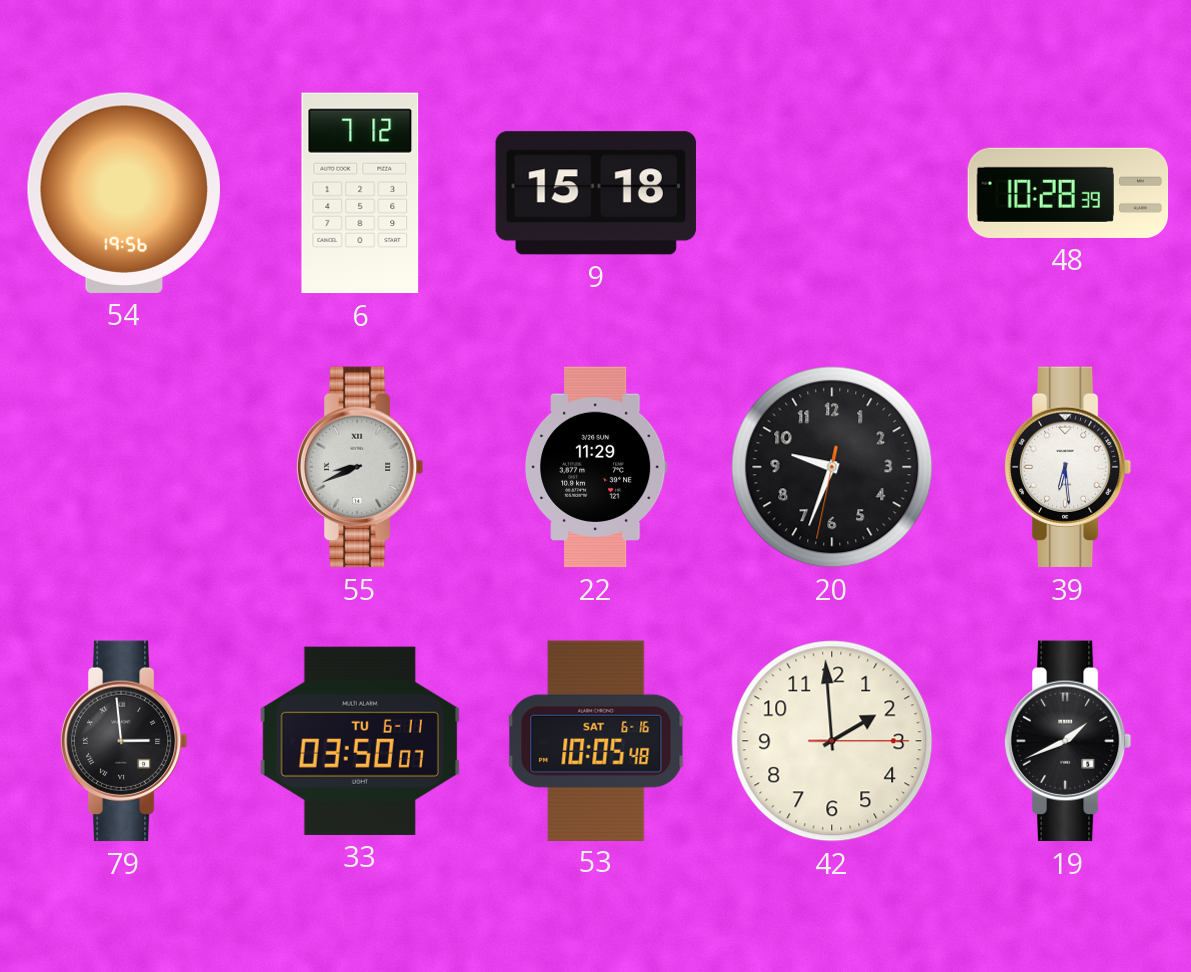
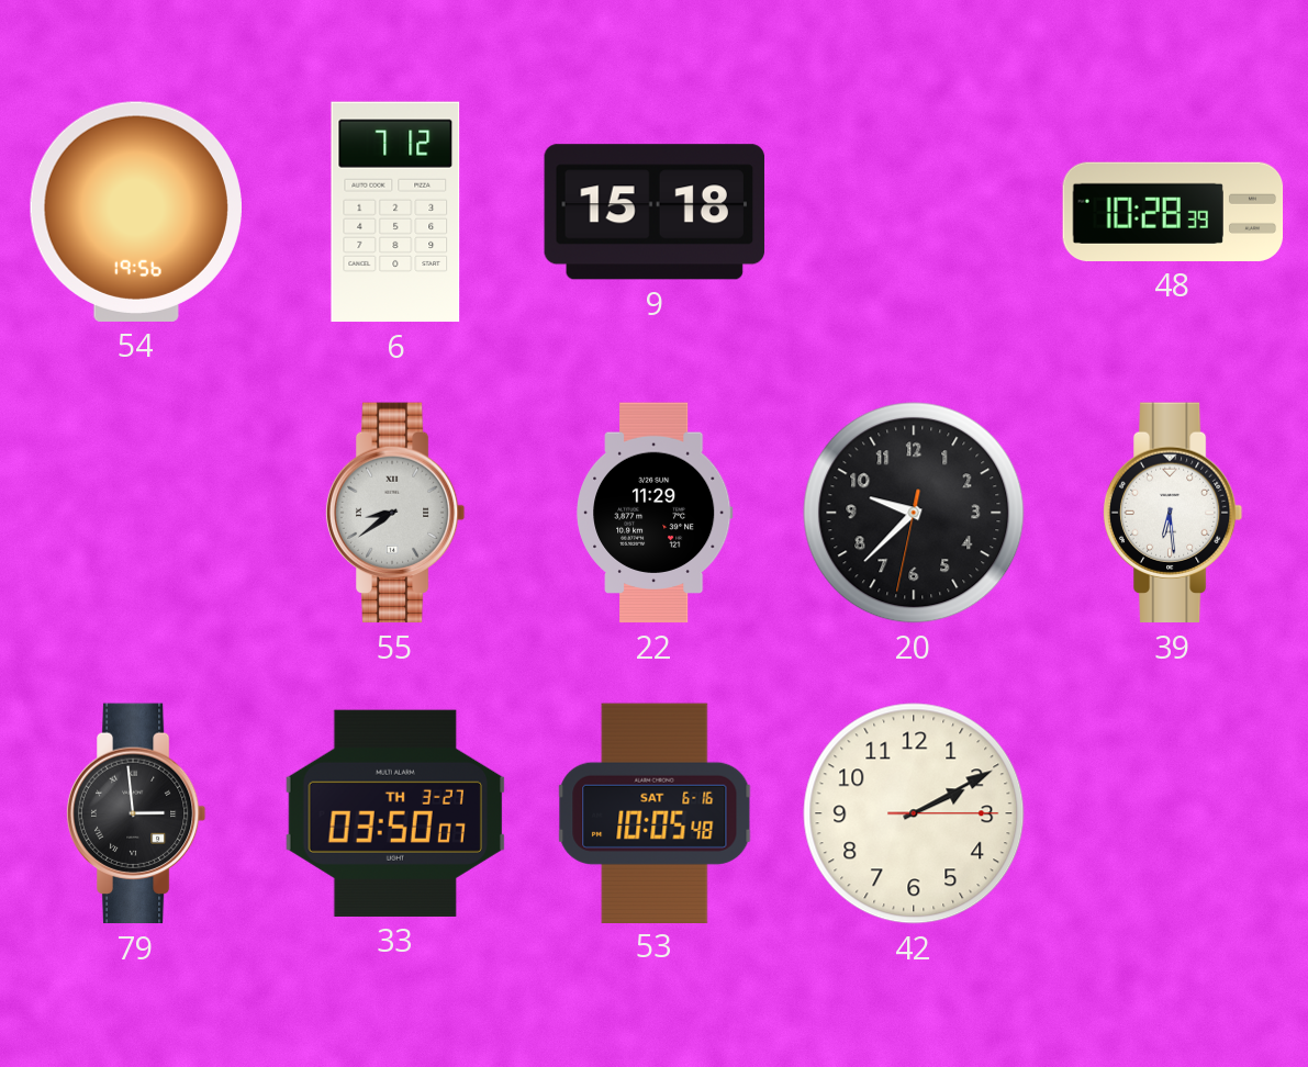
55: 8:41 -> 8:39
20: 9:33 -> 9:37
33 date: TU 6-11 -> TH 3-27
42: 1:59 -> 2:10
19: 1:41 -> none
